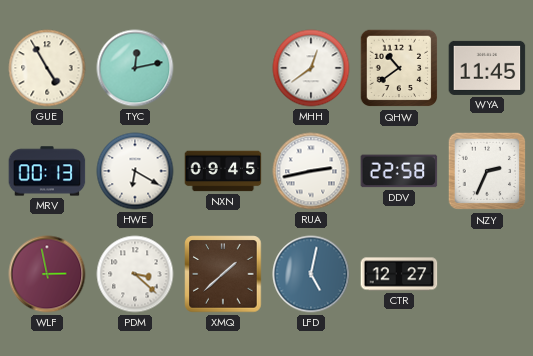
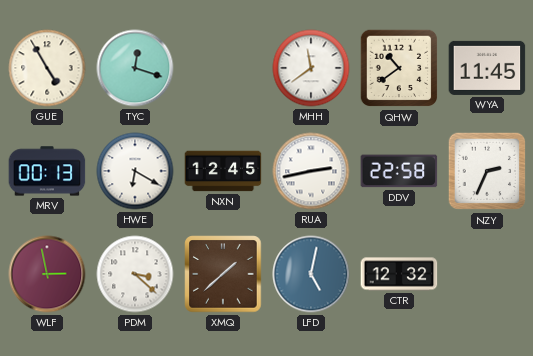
TYC: 12:13 -> 12:18
MHH: 12:39 -> 11:39
NXN: 09:45 -> 12:45
CTR: 12:27 -> 12:32
